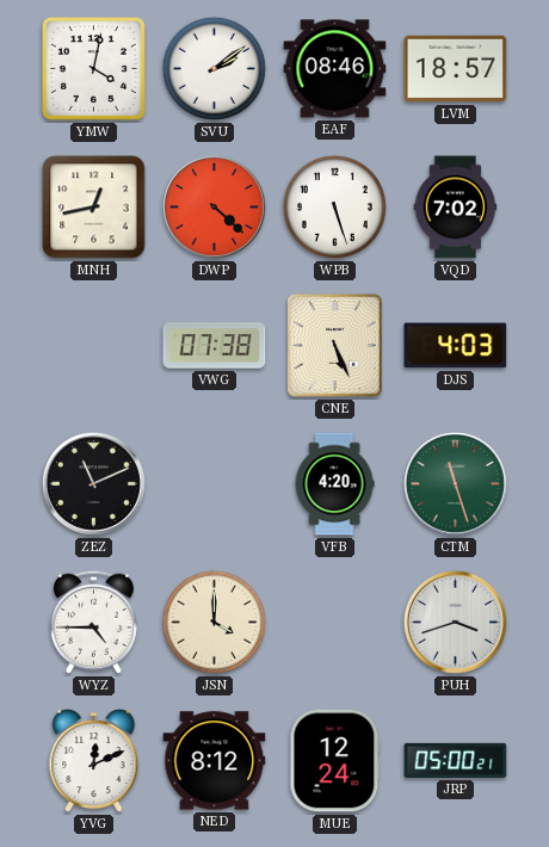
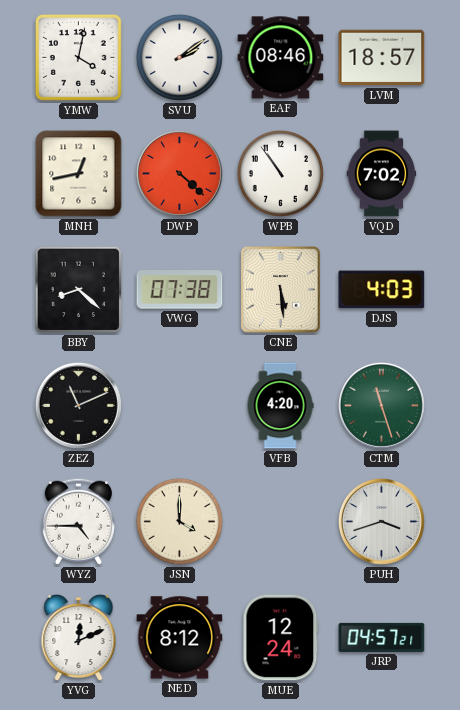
WPB: 5:27 -> 10:54
BBY: none -> 8:22
CNE: 5:26 -> 5:29
JRP: 05:00 -> 04:57
